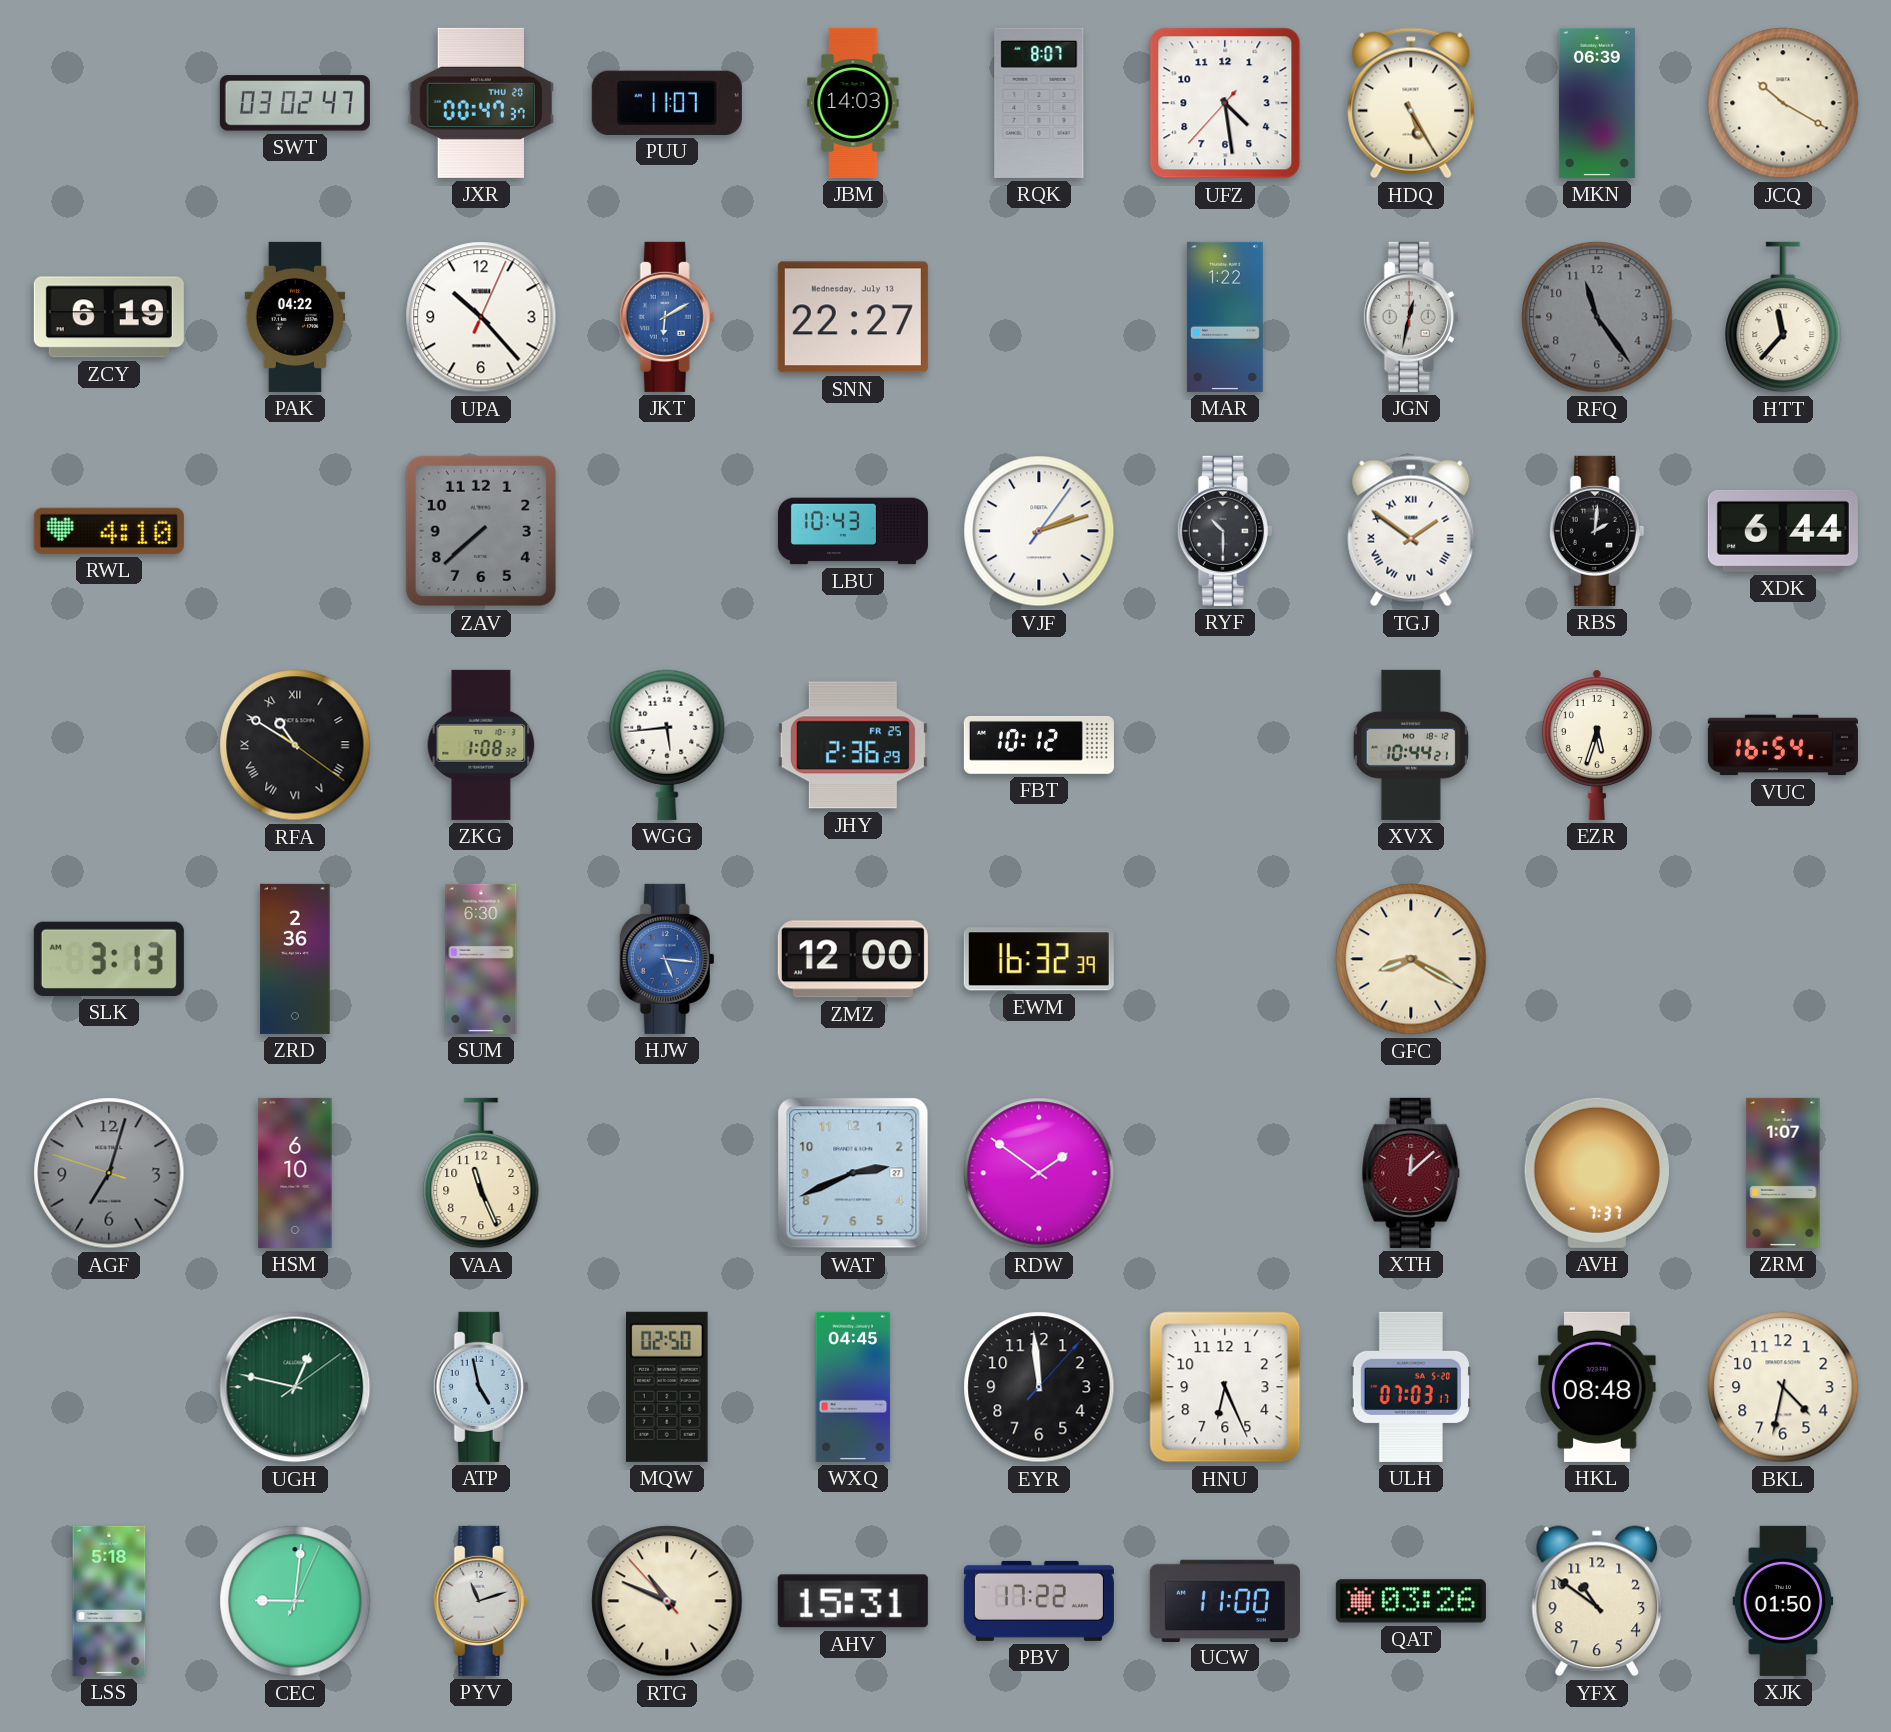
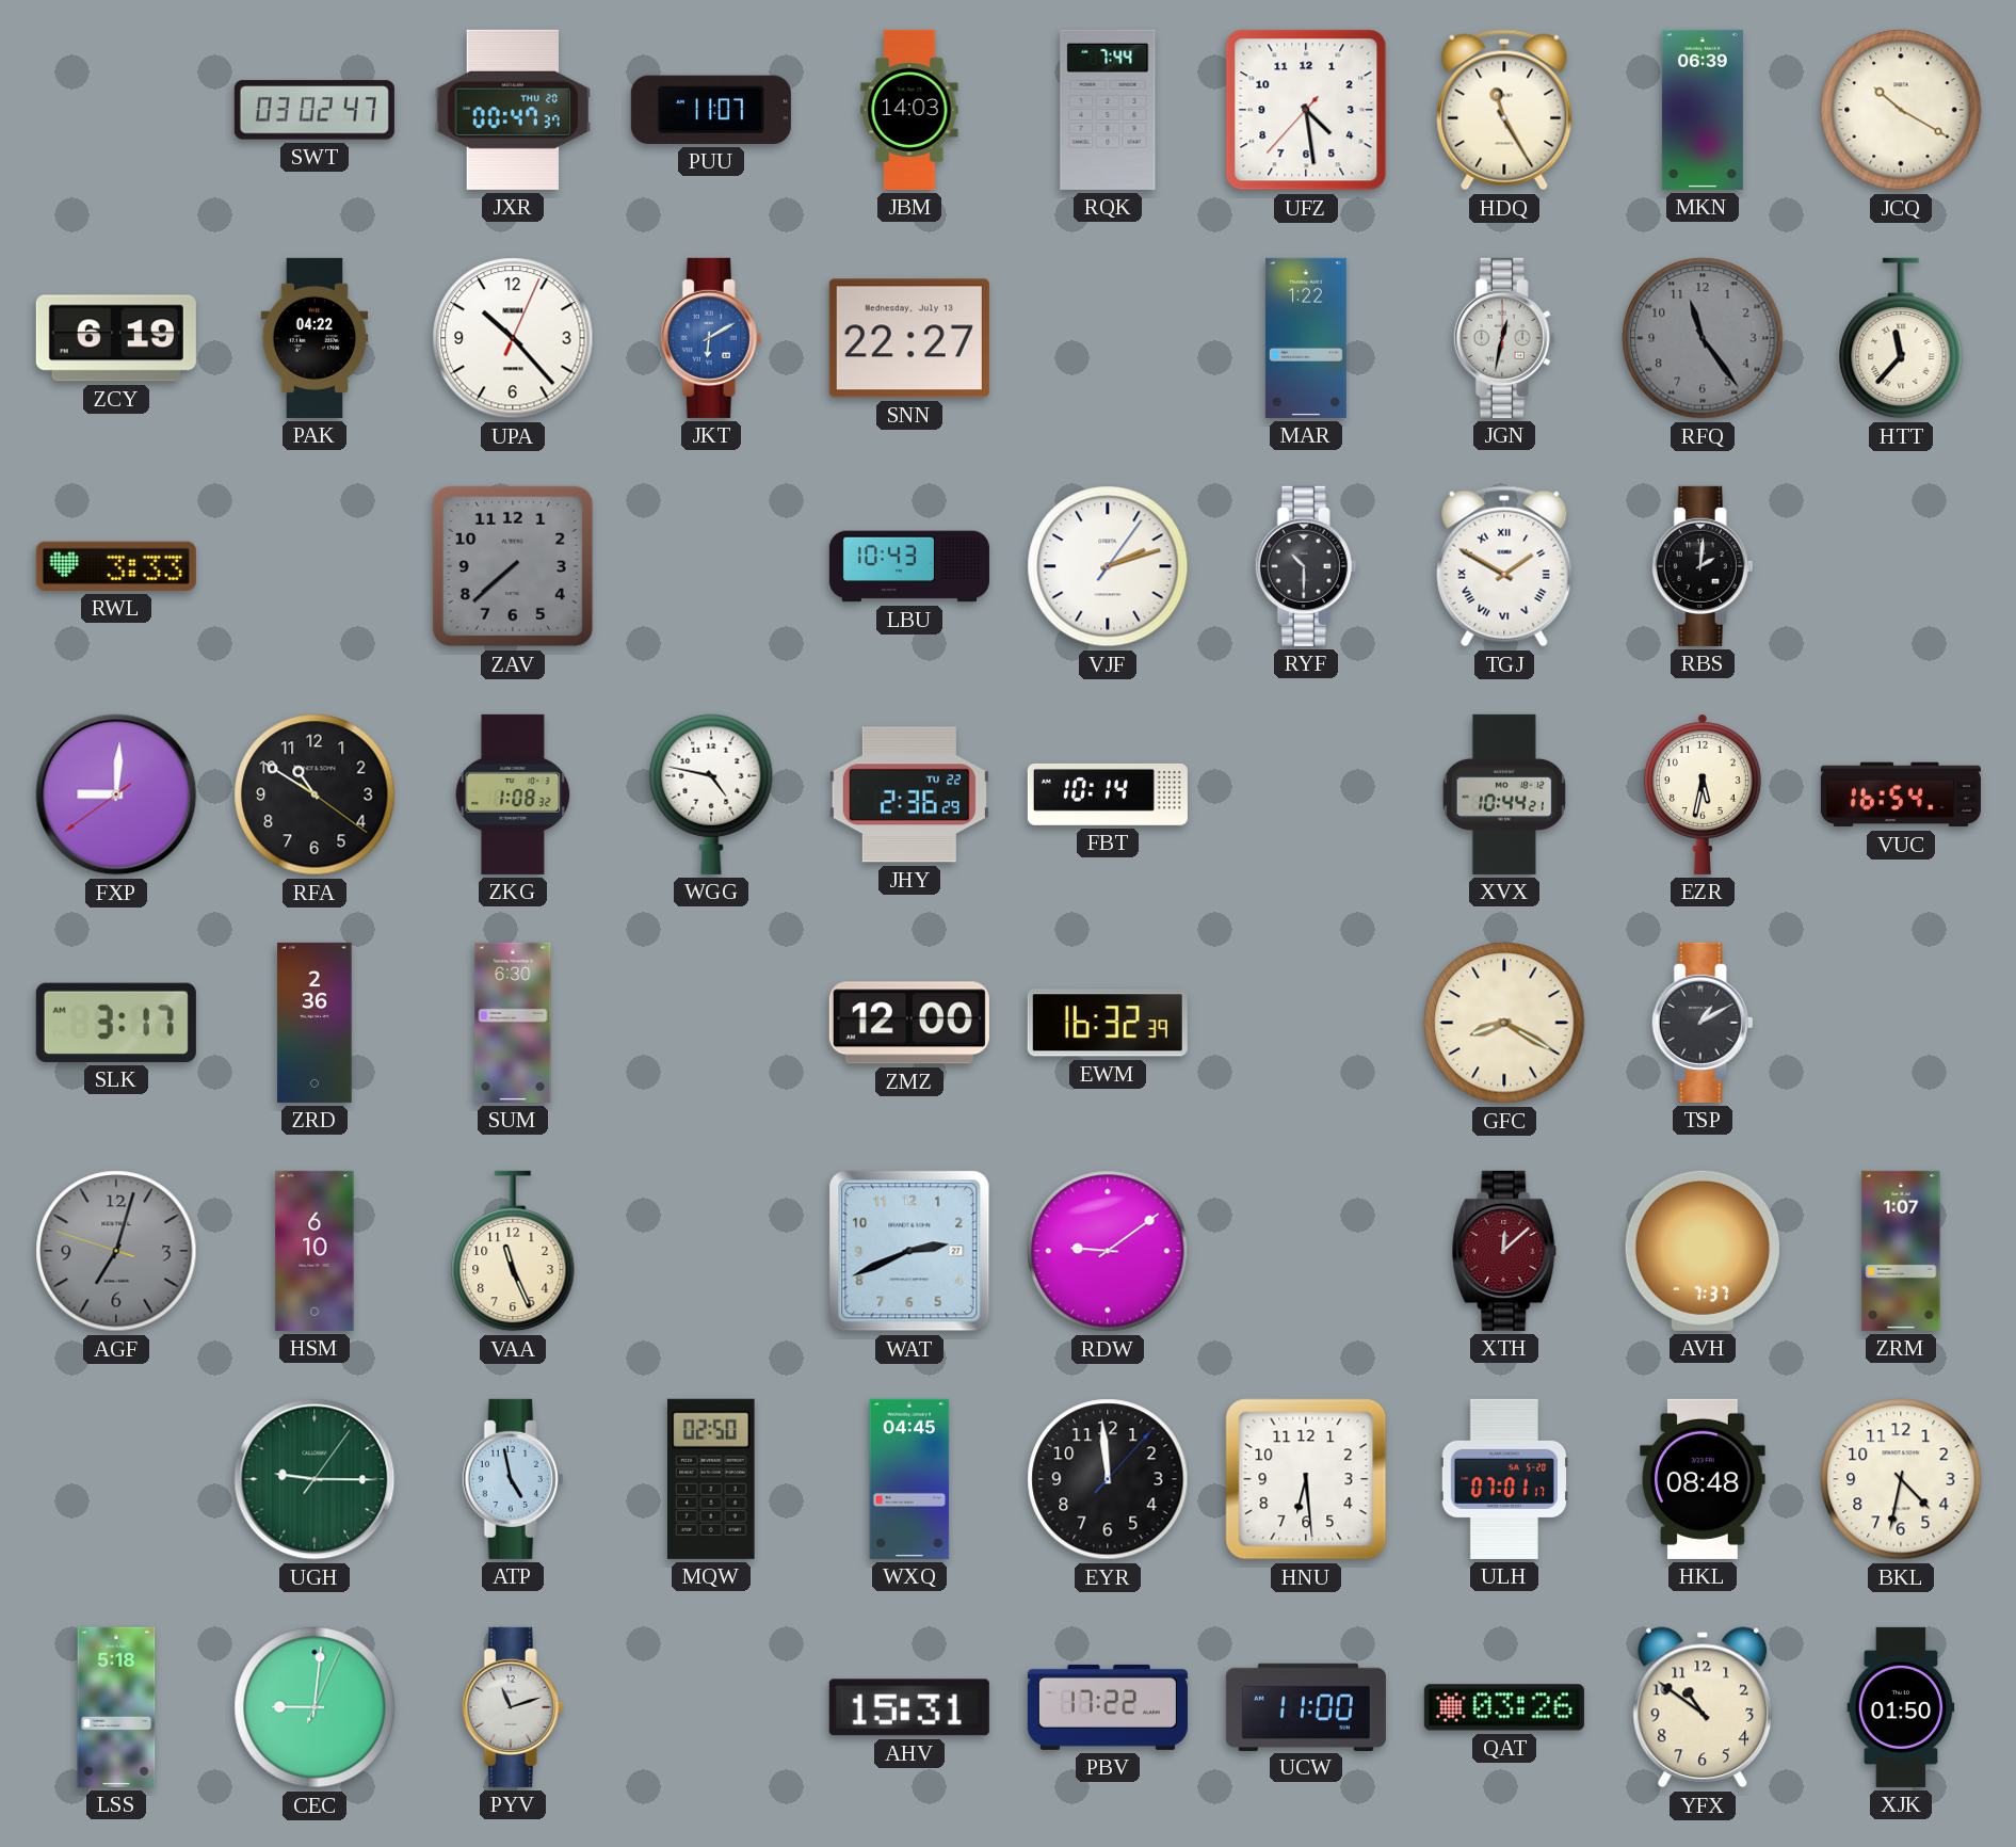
RQK: 8:07 -> 7:44
HDQ: 5:25 -> 11:25
RWL: 4:10 -> 3:33
TGJ: 1:51 -> 1:50
XDK: 6:44 -> none
FXP: none -> 9:00
RFA numerals: Roman -> Arabic
WGG: 5:44 -> 4:47
JHY date: FR 25 -> TU 22
FBT: 10:12 -> 10:14
EZR: 5:33 -> 5:32
SLK: 3:13 -> 3:17
HJW: 5:16 -> none
TSP: none -> 1:10
RDW: 1:51 -> 9:09
UGH: 12:47 -> 9:15
HNU: 6:26 -> 6:29
ULH: 07:03 -> 07:01
RTG: 10:48 -> none
